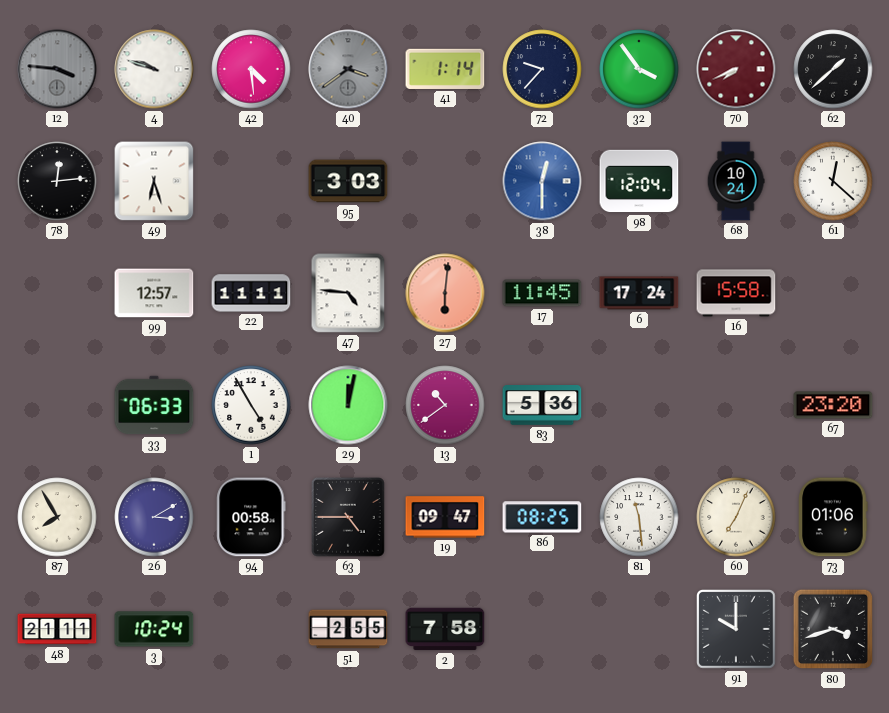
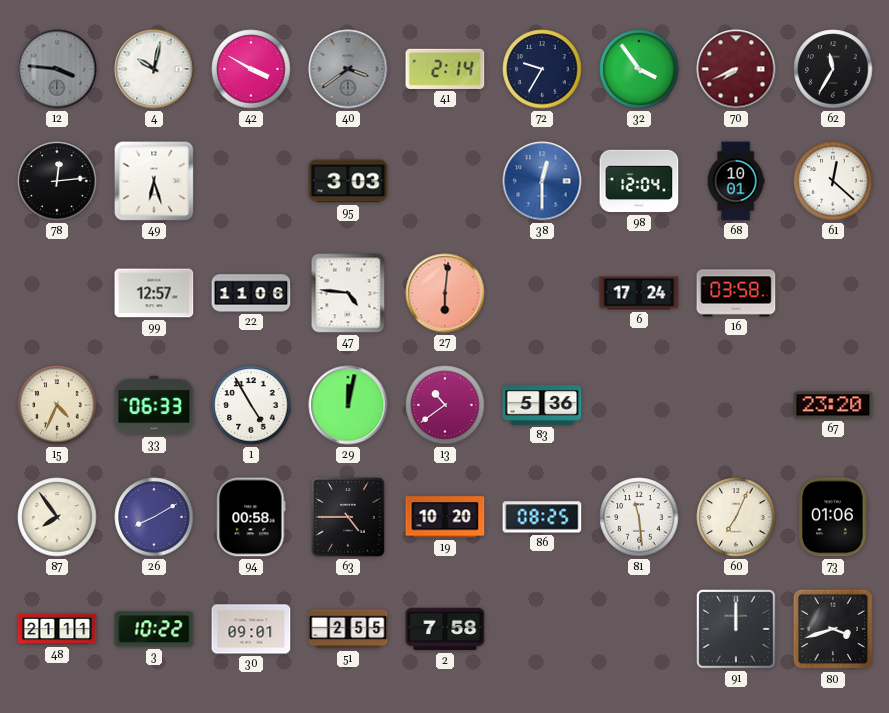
4: 9:48 -> 10:02
42: 4:29 -> 3:50
41: 1:14 -> 2:14
72: 9:37 -> 9:35
62: 1:38 -> 11:35
68: 10:24 -> 10:01
22: 11:11 -> 11:06
17: 11:45 -> none
16: 15:58 -> 03:58
15: none -> 4:34
87: 7:55 -> 7:54
26: 3:10 -> 8:10
19: 09:47 -> 10:20
3: 10:24 -> 10:22
30: none -> 09:01
91: 10:00 -> 12:00
